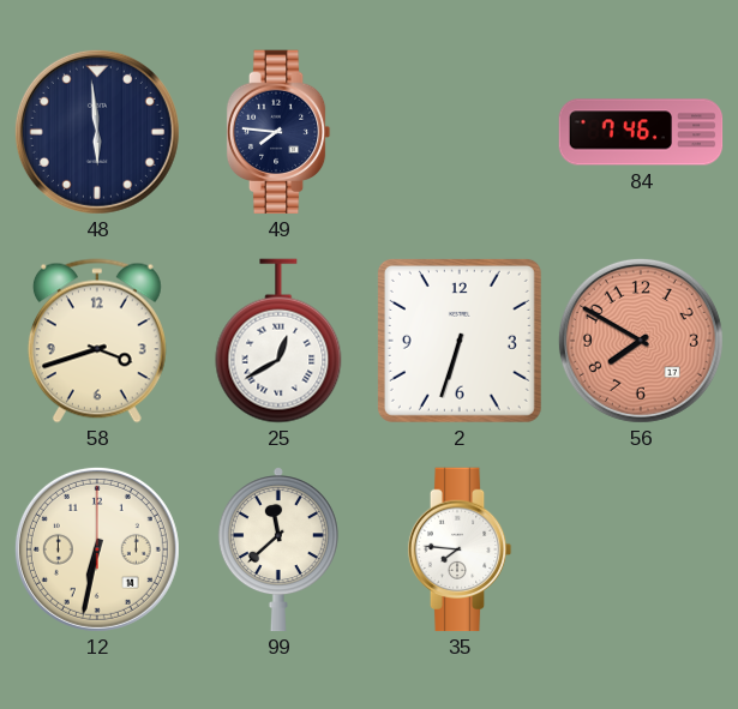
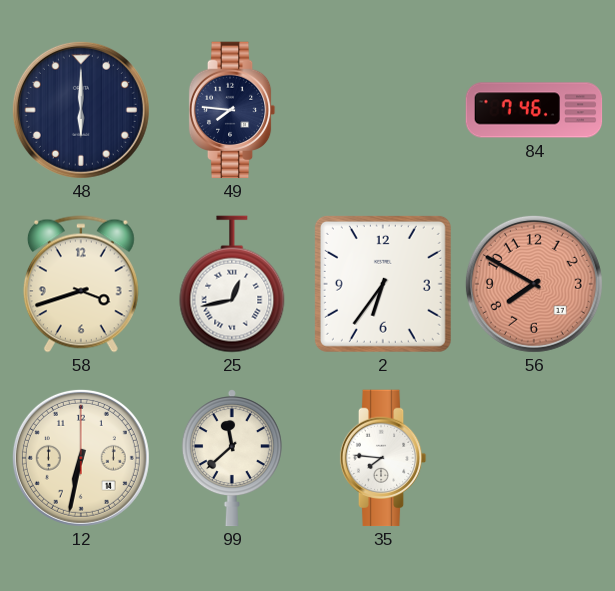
48: 5:59 -> 6:00
25: 12:40 -> 12:43
2: 6:33 -> 6:36
